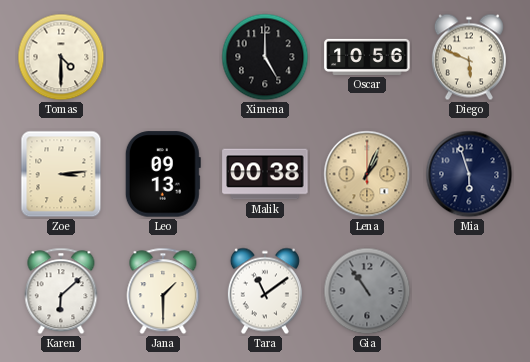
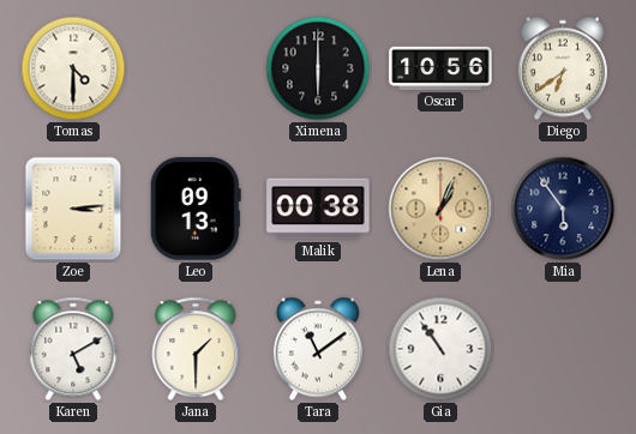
Ximena: 5:00 -> 6:00
Diego: 5:49 -> 6:39
Mia: 5:57 -> 5:54
Karen: 6:08 -> 5:10
Gia dial: grey -> white
